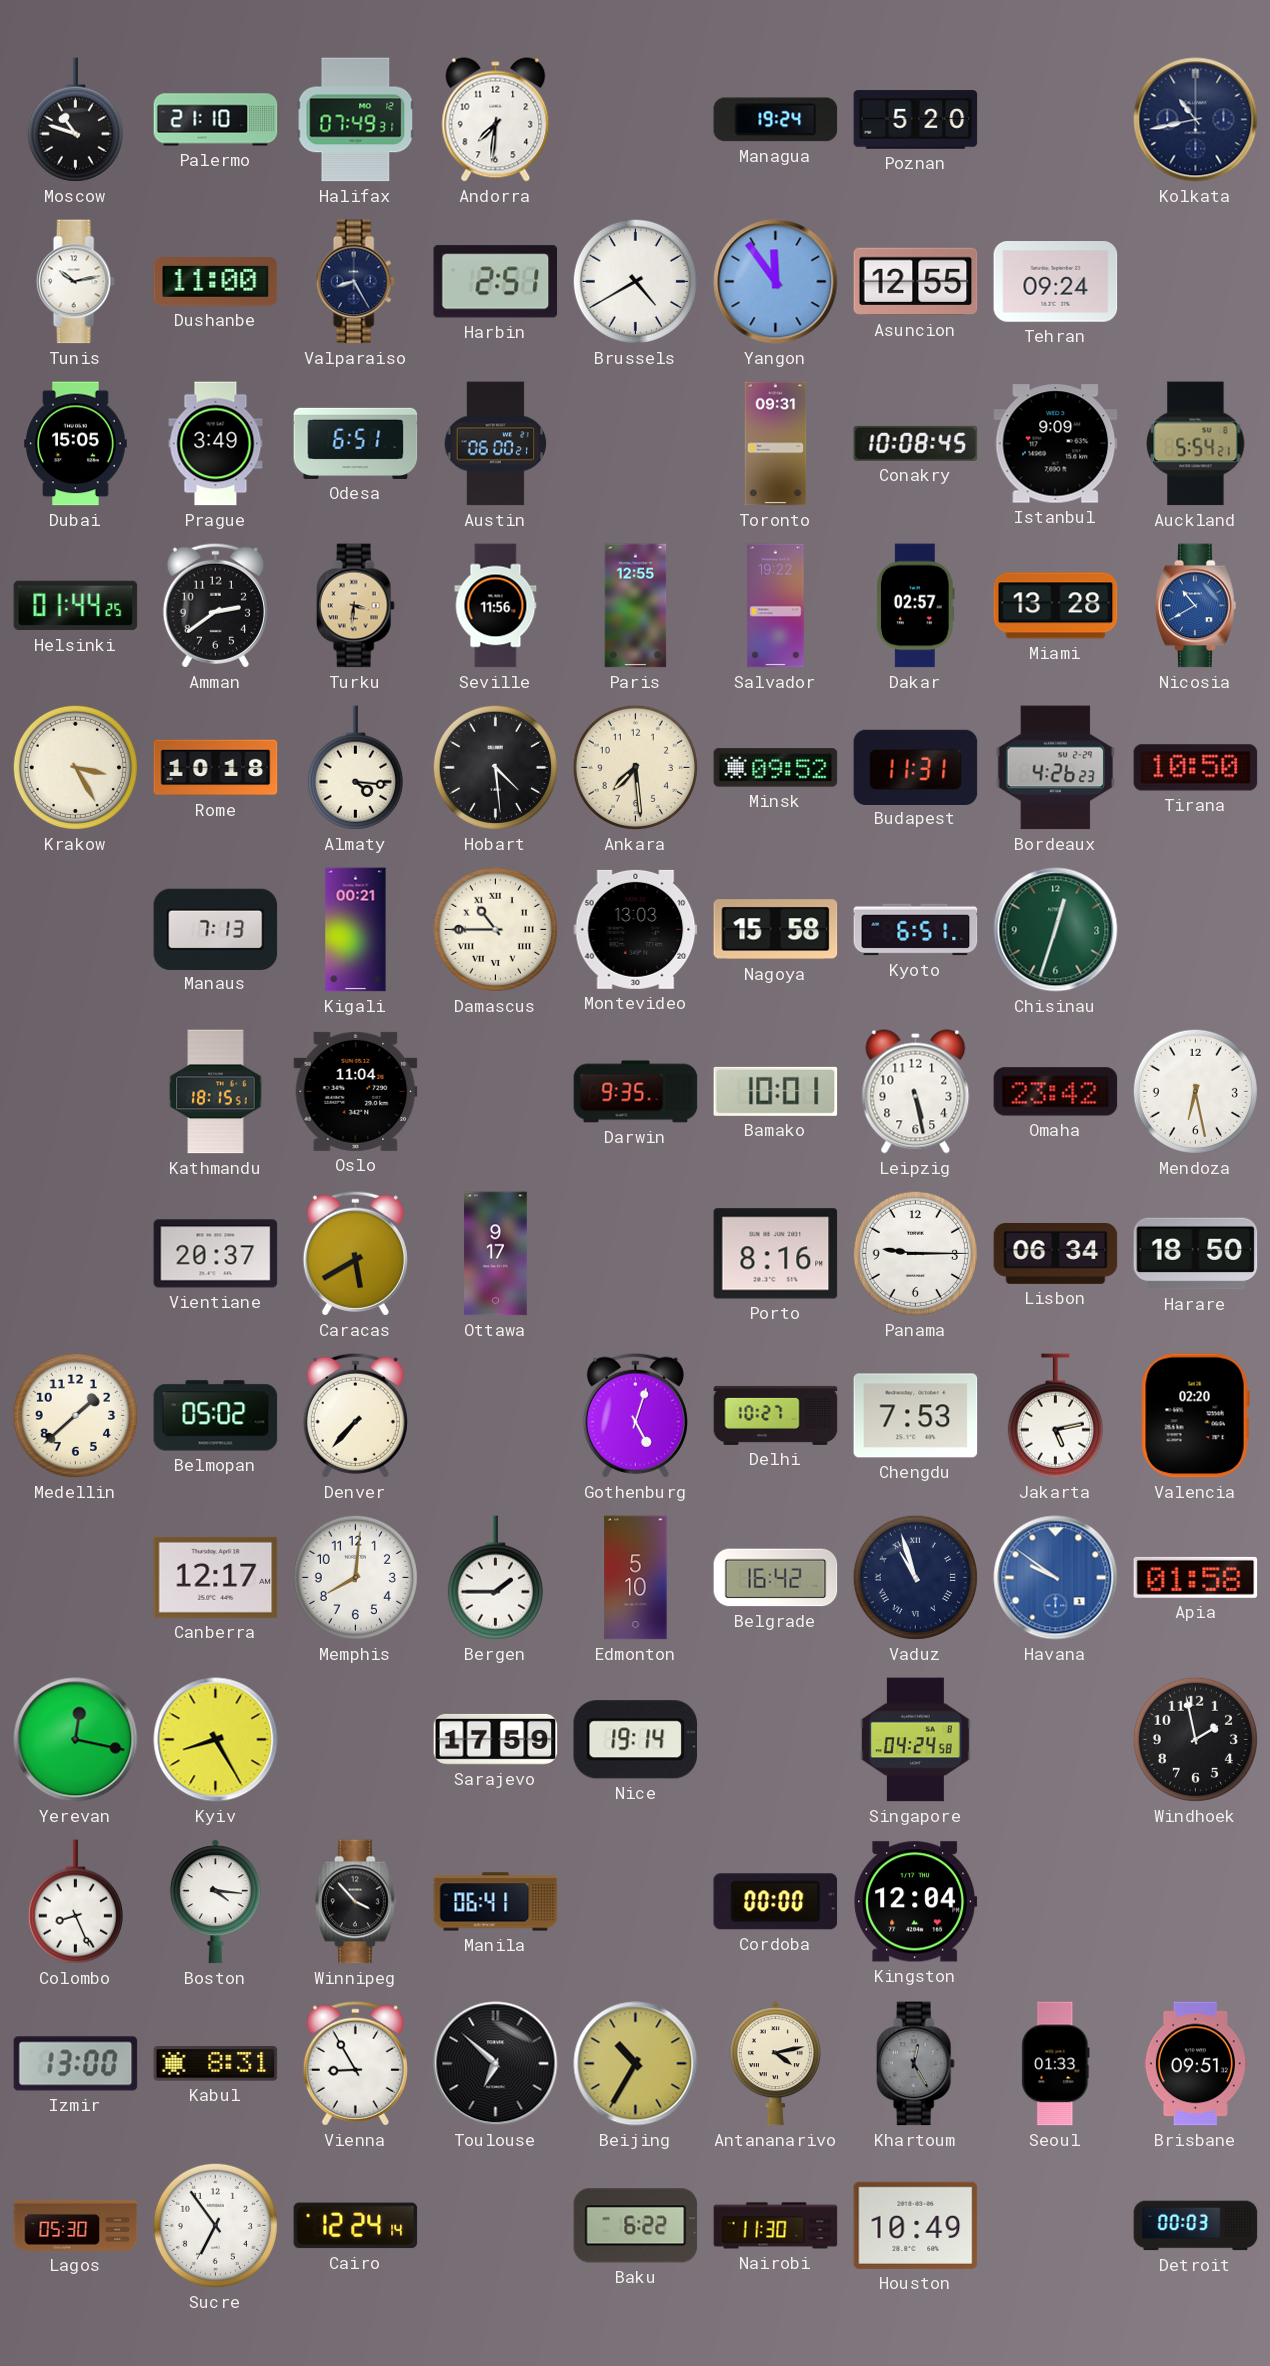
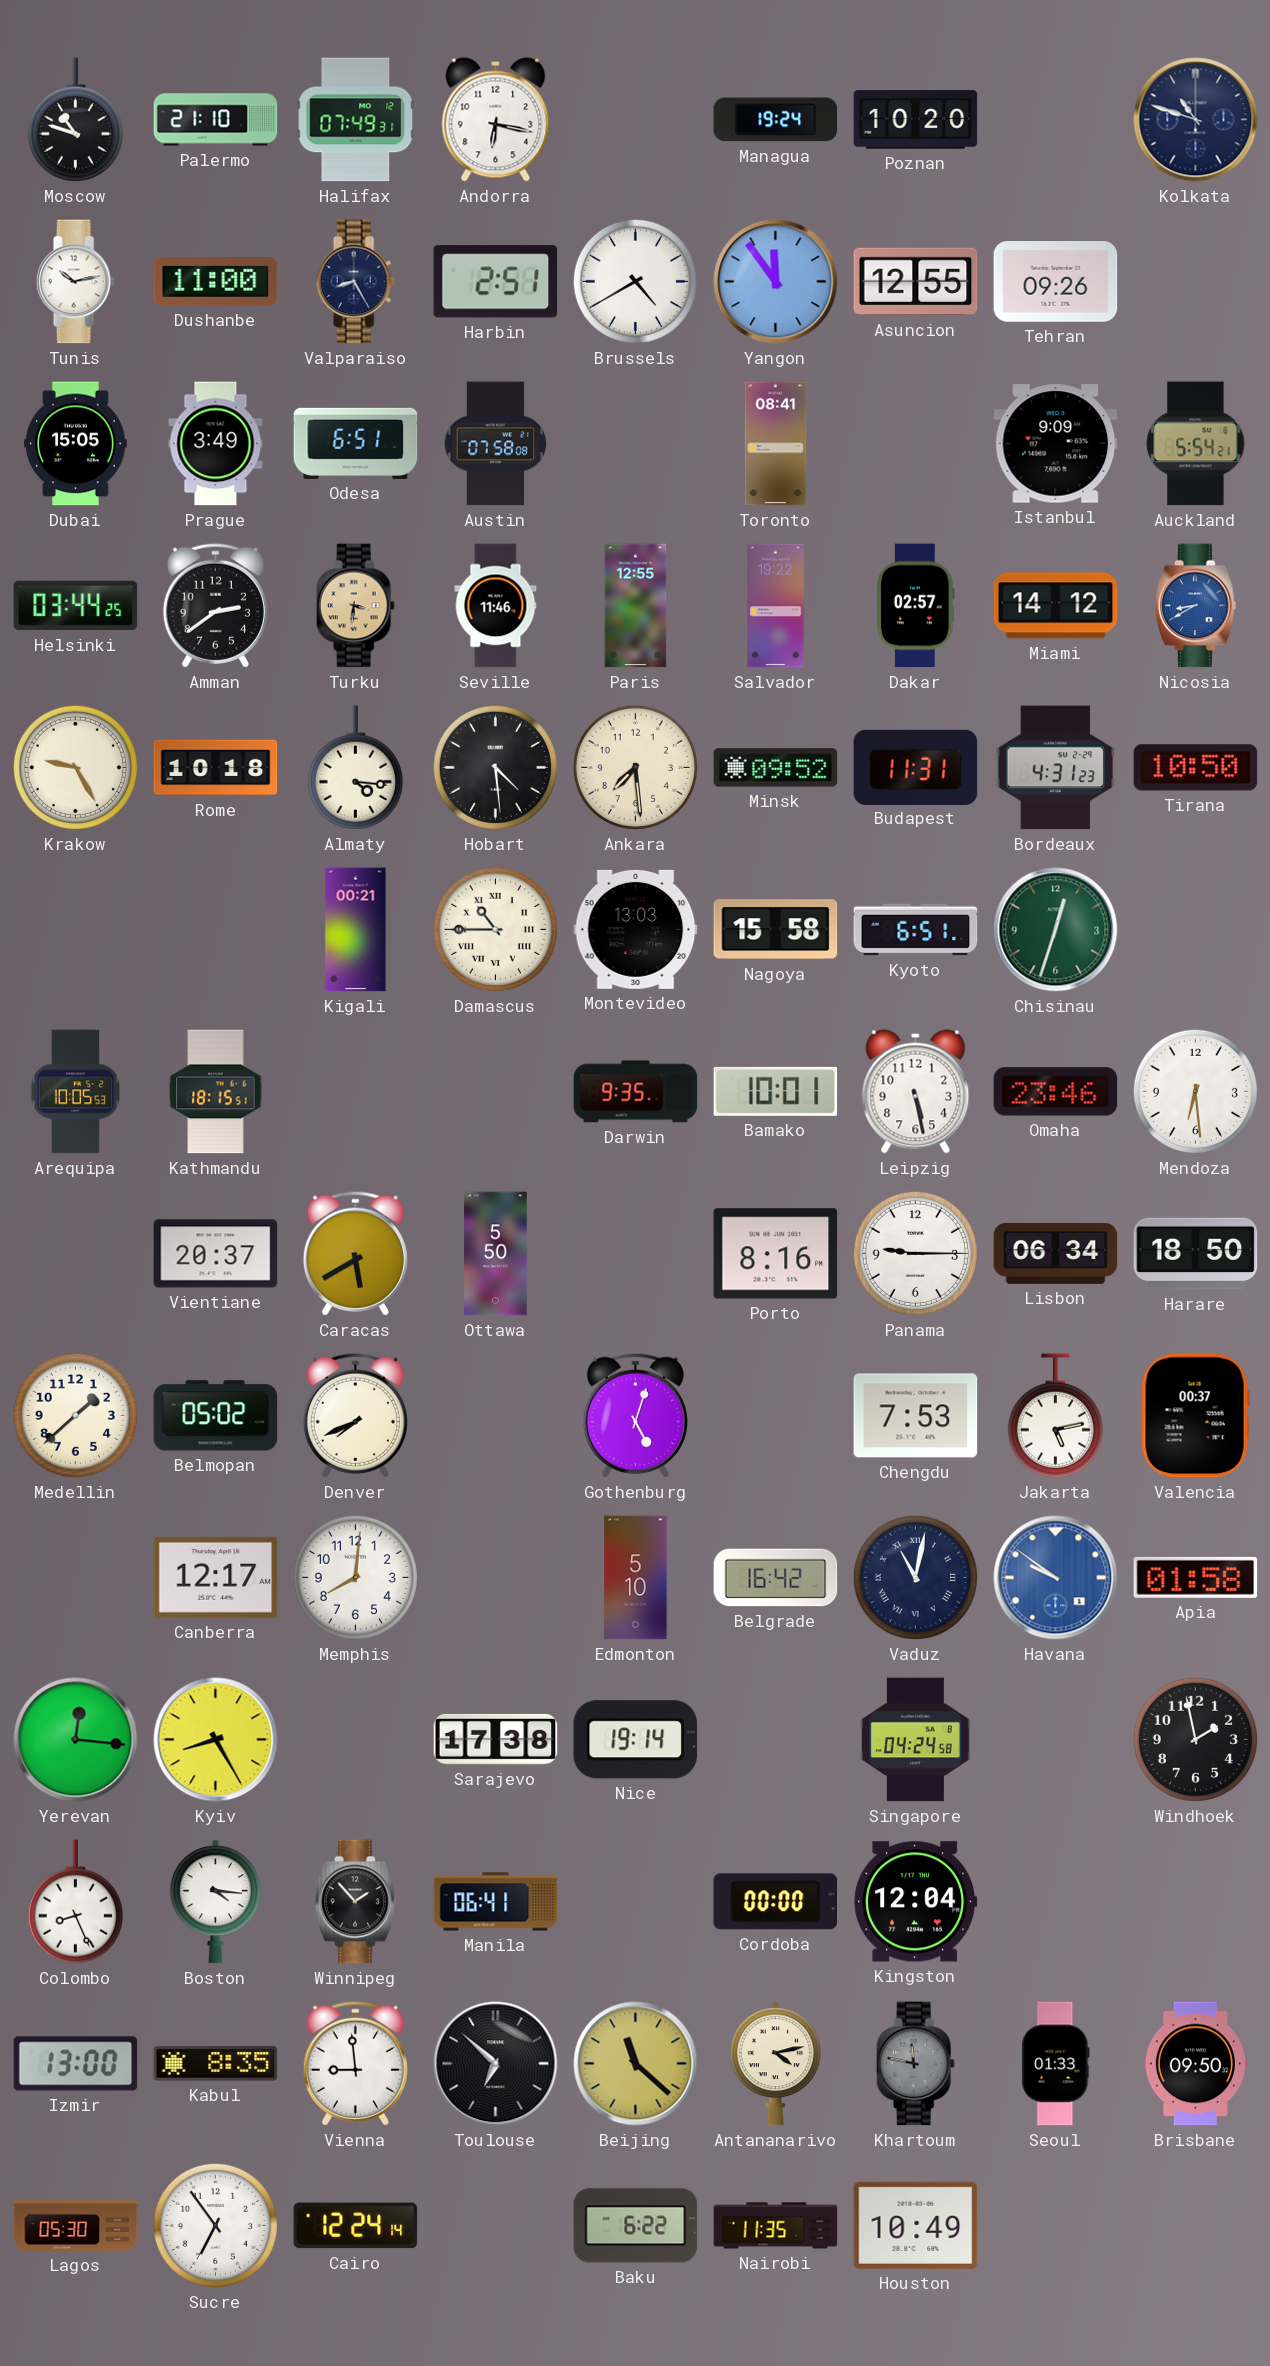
Andorra: 7:31 -> 6:17
Poznan: 5:20 -> 10:20
Kolkata: 10:43 -> 10:48
Tehran: 09:24 -> 09:26
Austin: 06:00 -> 07:58
Toronto: 09:31 -> 08:41
Conakry: 10:08 -> none
Helsinki: 01:44 -> 03:44
Seville: 11:56 -> 11:46
Miami: 13:28 -> 14:12
Nicosia: 10:40 -> 8:40
Krakow: 3:25 -> 9:25
Bordeaux: 4:26 -> 4:31
Manaus: 7:13 -> none
Arequipa: none -> 10:05
Oslo: 11:04 -> none
Omaha: 23:42 -> 23:46
Mendoza: 6:28 -> 6:29
Ottawa: 9:17 -> 5:50
Denver: 7:37 -> 7:41
Delhi: 10:27 -> none
Valencia: 02:20 -> 00:37
Bergen: 1:45 -> none
Vaduz: 10:57 -> 11:02
Yerevan: 12:17 -> 12:16
Sarajevo: 17:59 -> 17:38
Winnipeg: 3:53 -> 1:53
Kabul: 8:31 -> 8:35
Vienna: 8:55 -> 8:59
Beijing: 10:35 -> 11:22
Khartoum: 12:25 -> 11:47
Brisbane: 09:51 -> 09:50
Nairobi: 11:30 -> 11:35
Detroit: 00:03 -> none
